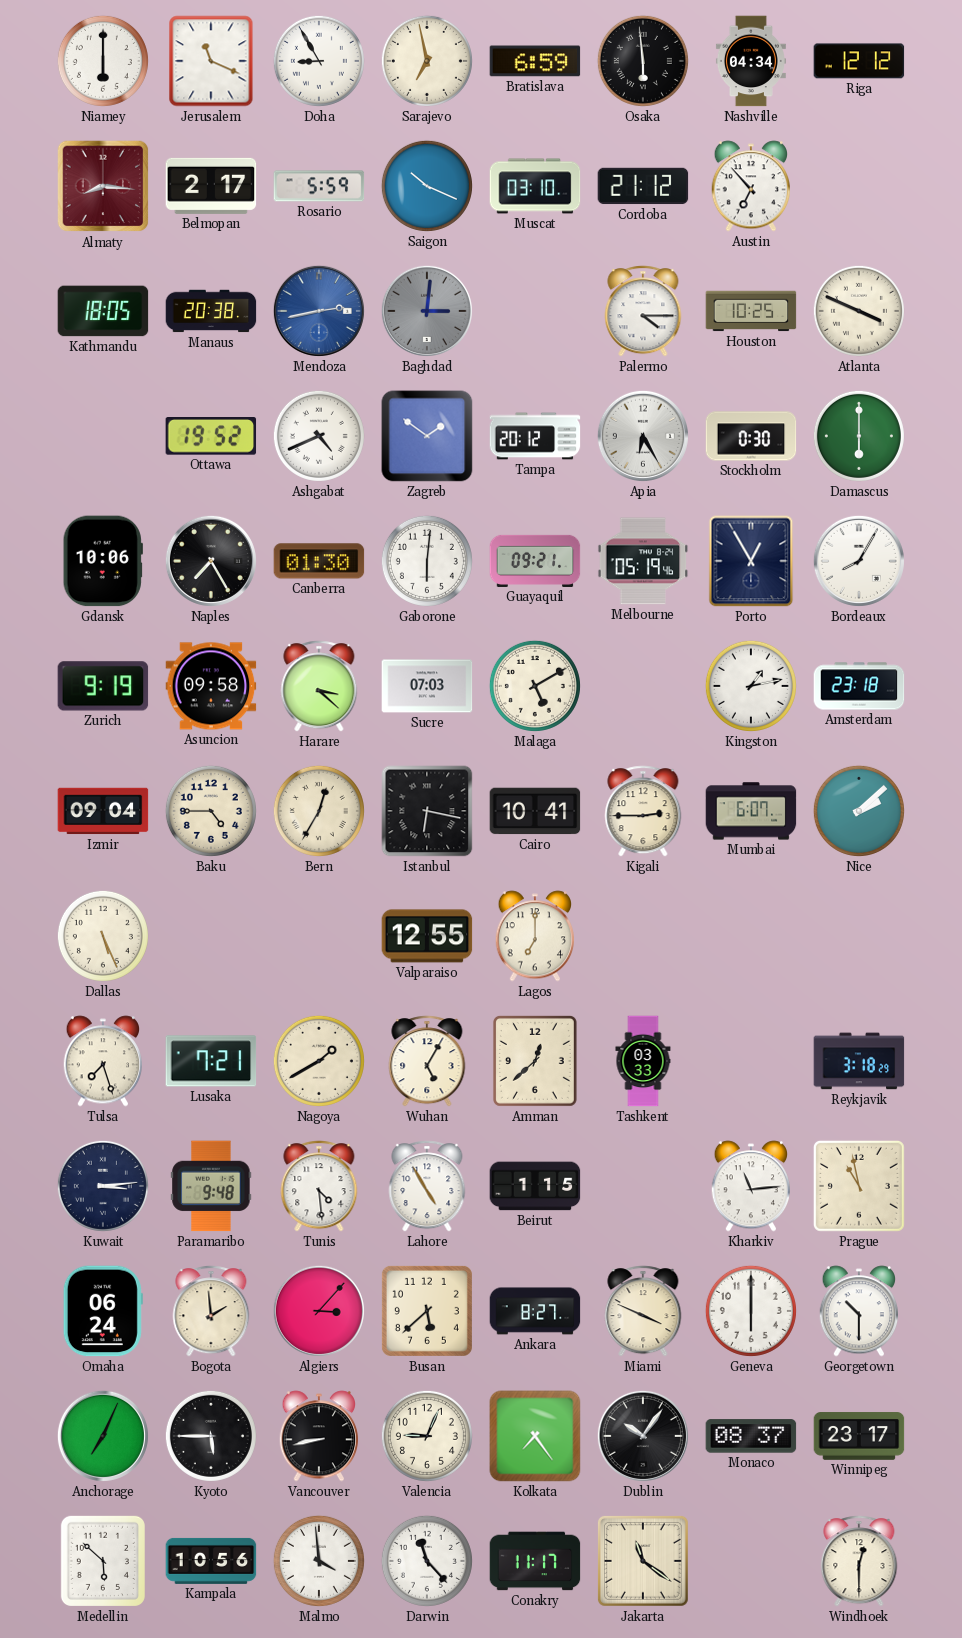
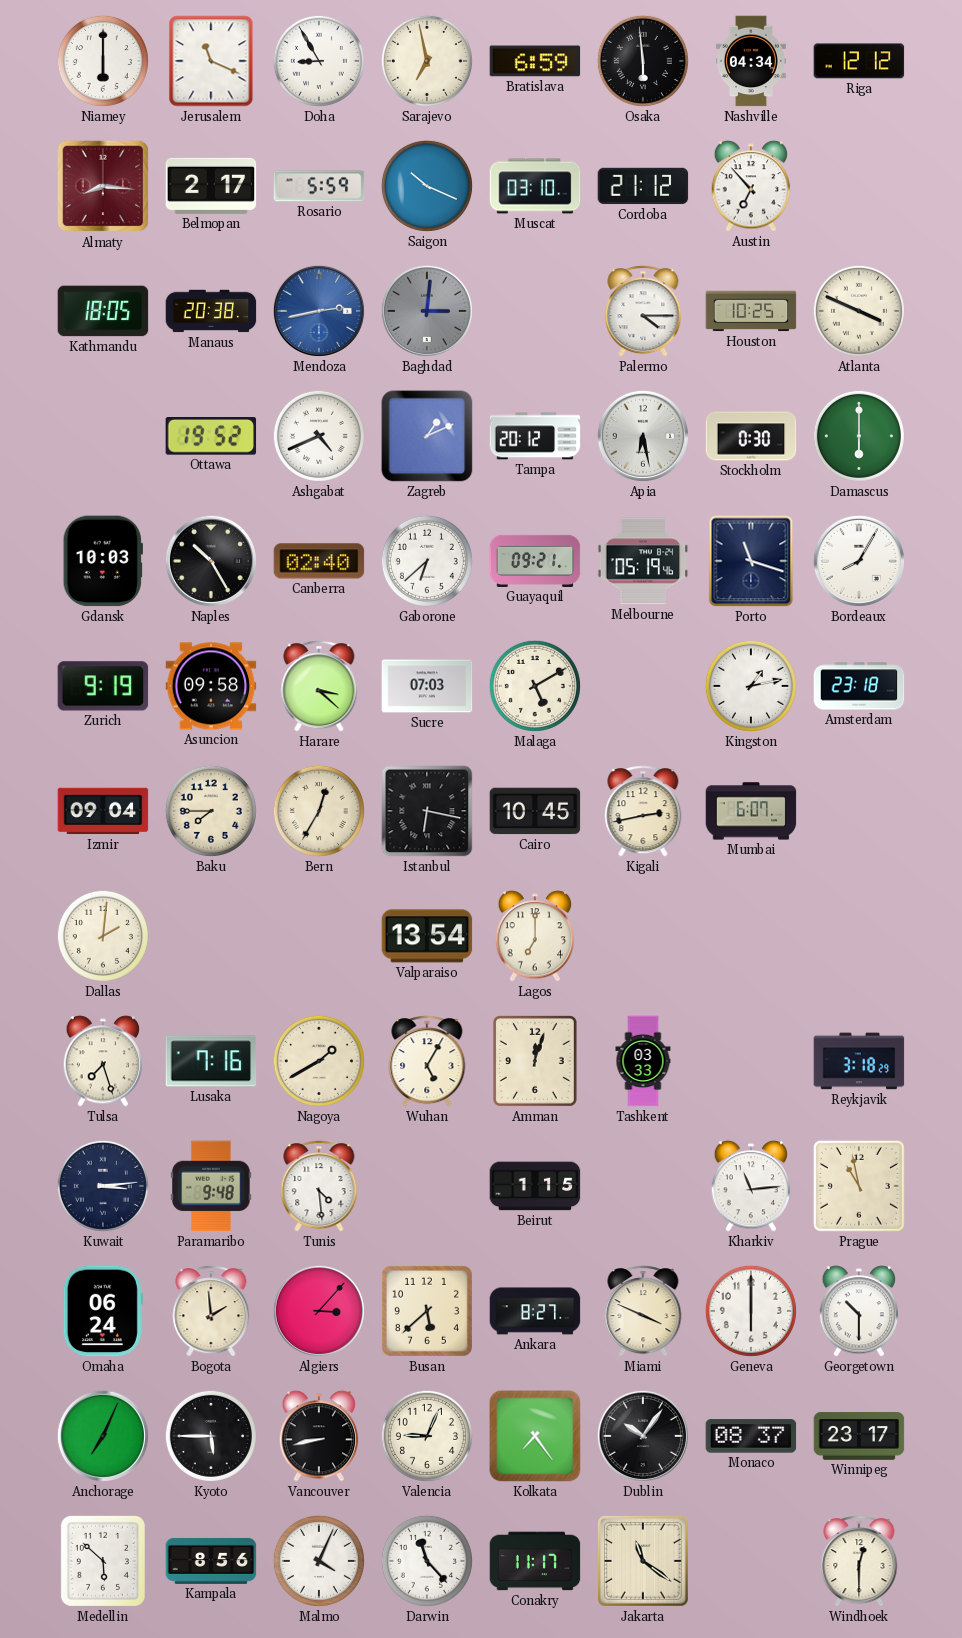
Zagreb: 1:51 -> 1:11
Apia: 6:25 -> 6:28
Gdansk: 10:06 -> 10:03
Naples: 7:25 -> 10:25
Canberra: 01:30 -> 02:40
Gaborone: 6:01 -> 6:38
Porto: 12:55 -> 11:18
Baku: 4:45 -> 7:45
Cairo: 10:41 -> 10:45
Kigali: 2:45 -> 2:43
Nice: 2:08 -> none
Dallas: 5:26 -> 2:01
Valparaiso: 12:55 -> 13:54
Lusaka: 7:21 -> 7:16
Amman: 12:38 -> 12:03
Lahore: 4:55 -> none
Kampala: 10:56 -> 8:56
Malmo: 3:59 -> 4:04
